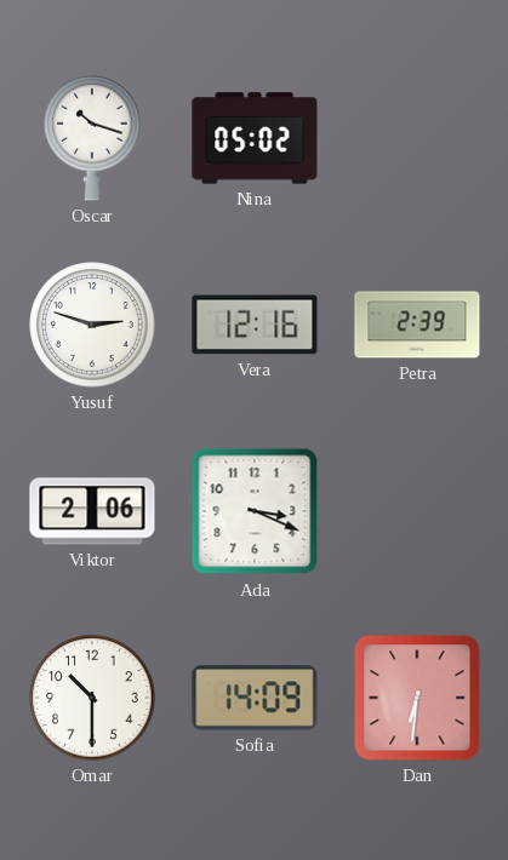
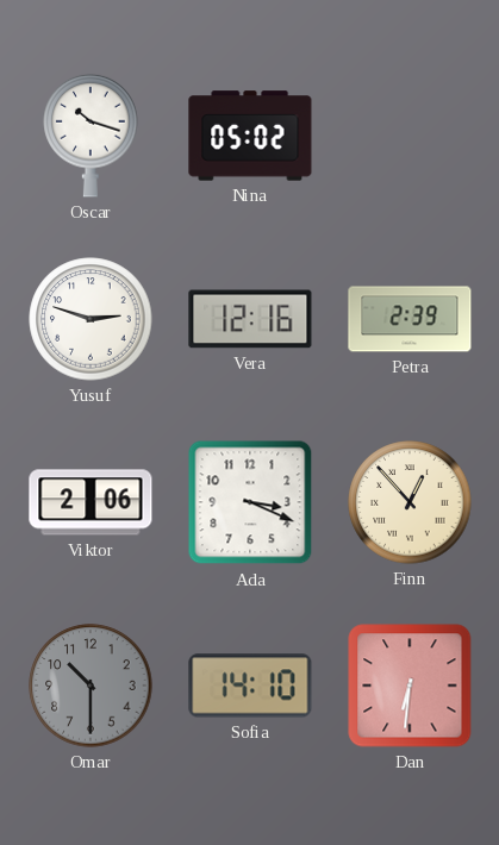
Finn: none -> 12:53
Omar dial: white -> grey
Sofia: 14:09 -> 14:10
